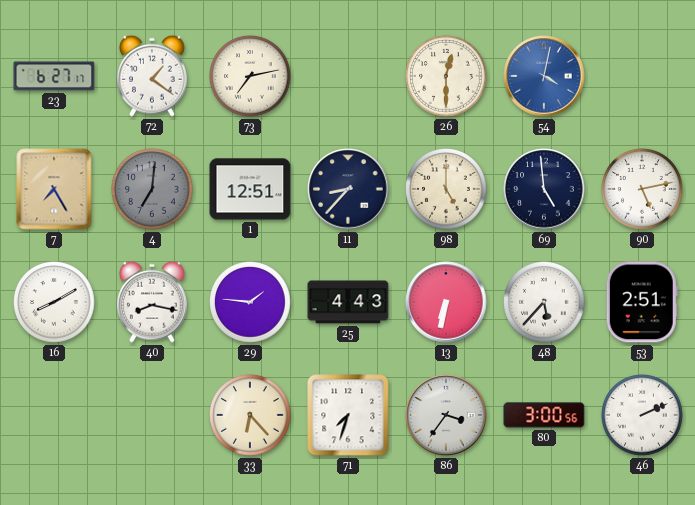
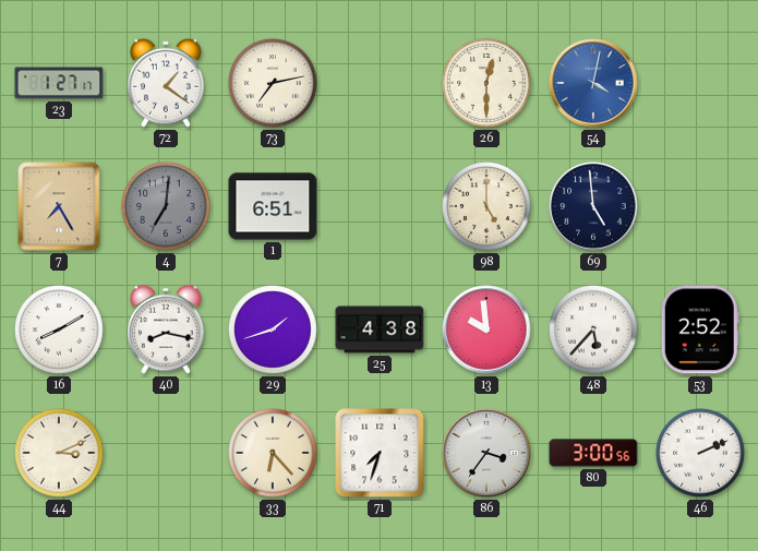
23: 6:27 -> 1:27
1: 12:51 -> 6:51
11: 8:37 -> none
90: 5:13 -> none
29: 1:46 -> 1:42
25: 4:43 -> 4:38
13: 6:32 -> 9:59
53: 2:51 -> 2:52
44: none -> 3:11
